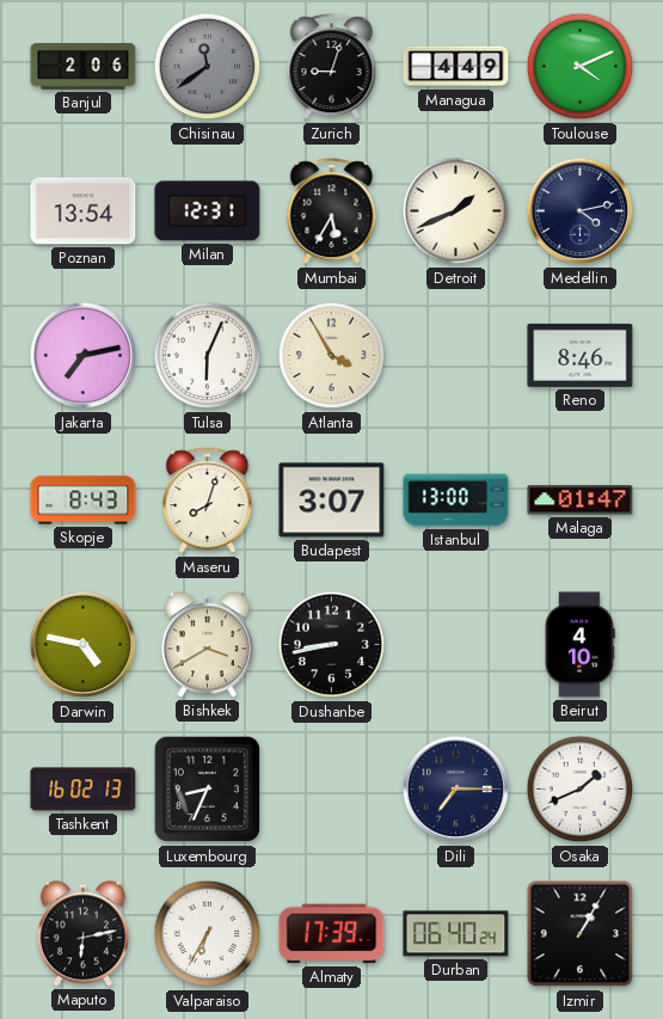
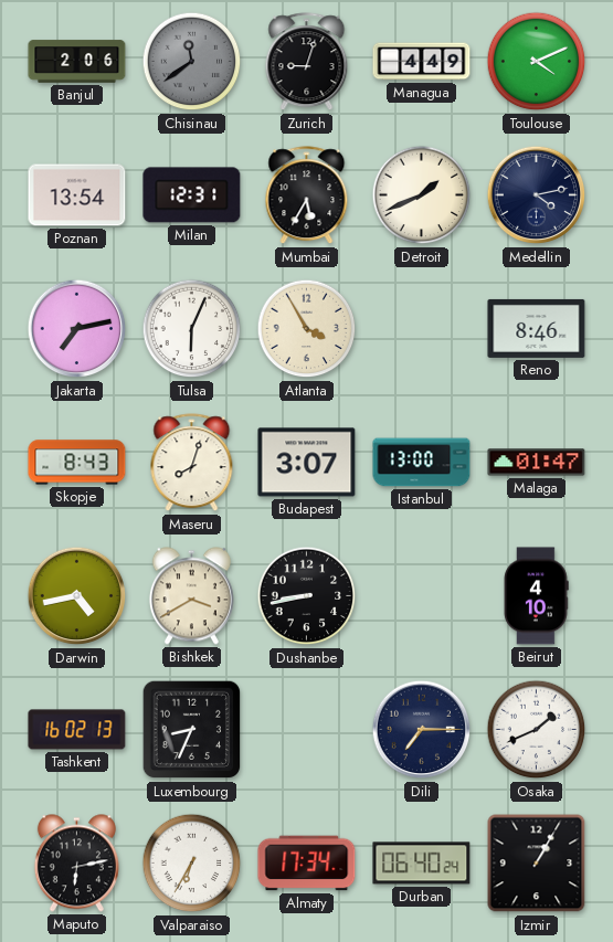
Darwin: 4:47 -> 4:43
Almaty: 17:39 -> 17:34
